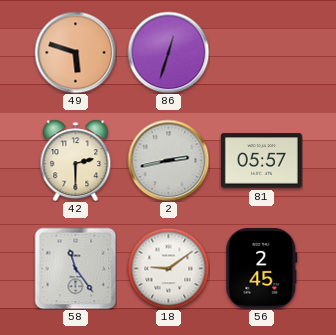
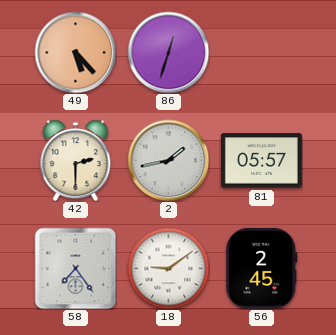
49: 5:48 -> 5:23
2: 2:43 -> 1:43
58: 11:24 -> 7:24
